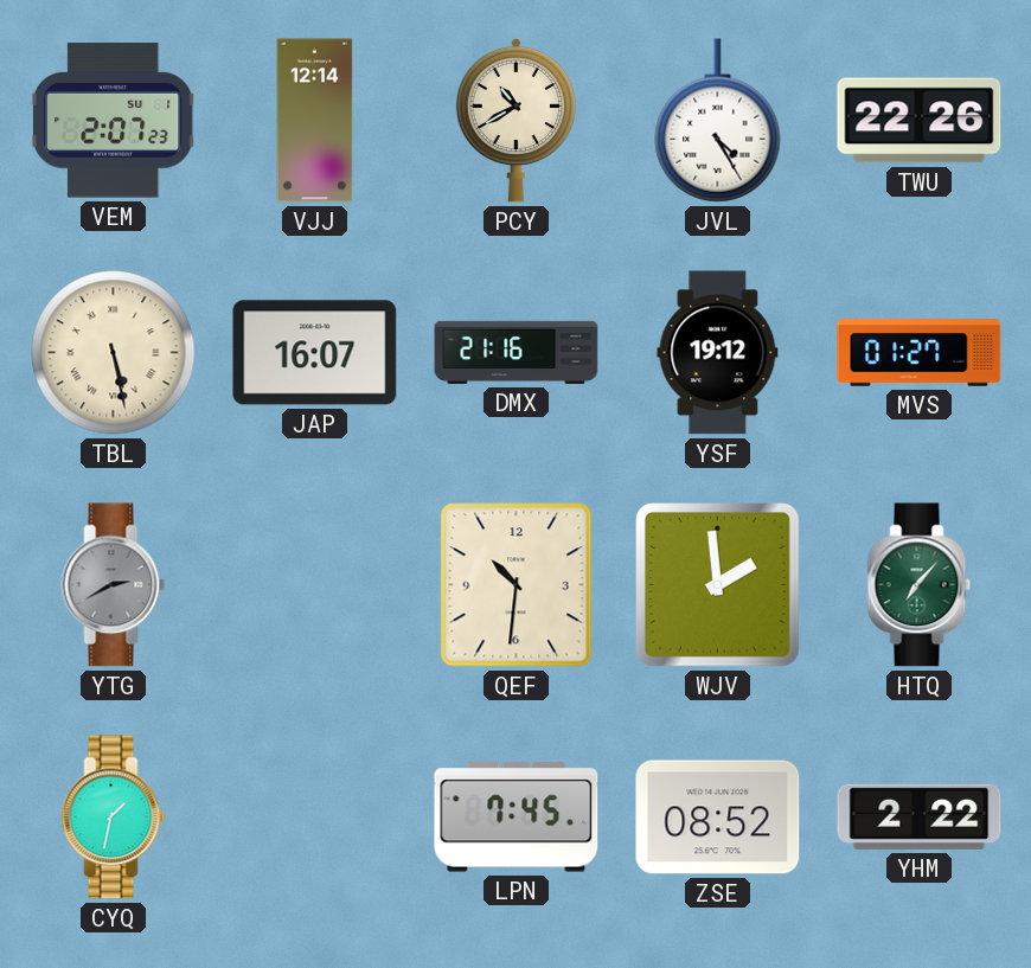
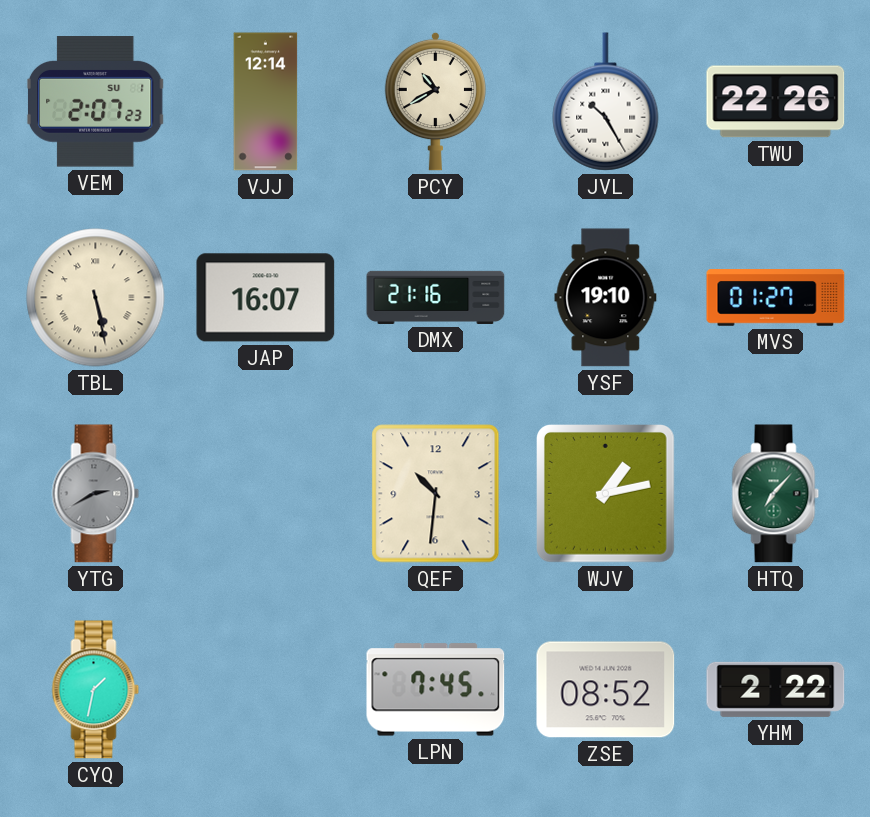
JVL: 4:25 -> 10:25
YSF: 19:12 -> 19:10
WJV: 1:59 -> 1:13
